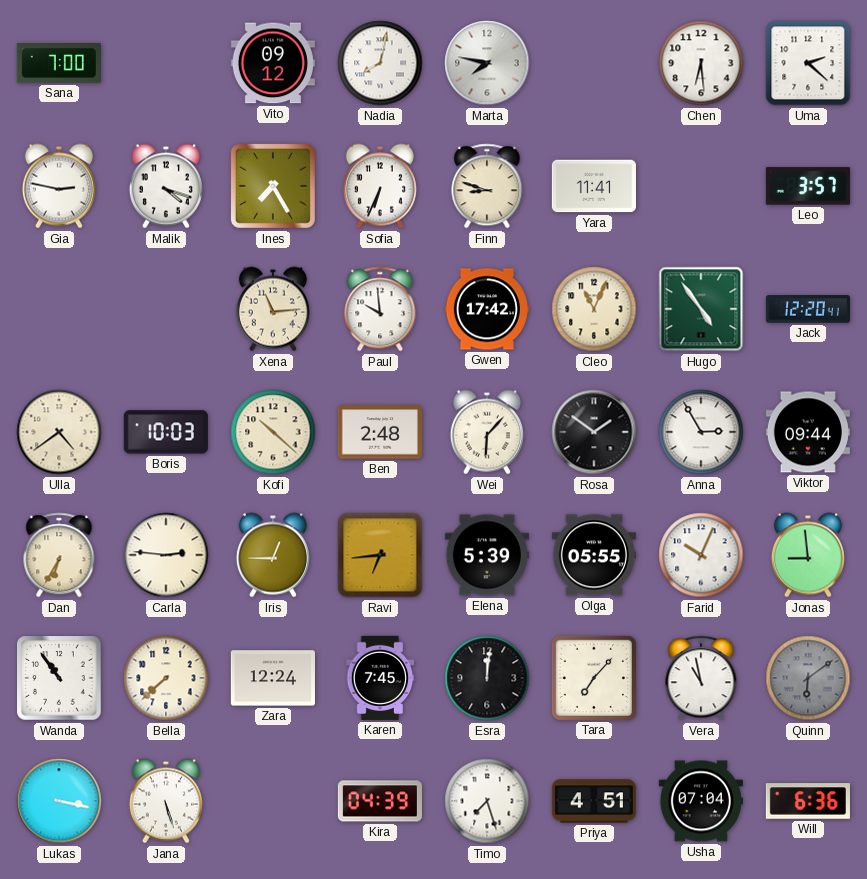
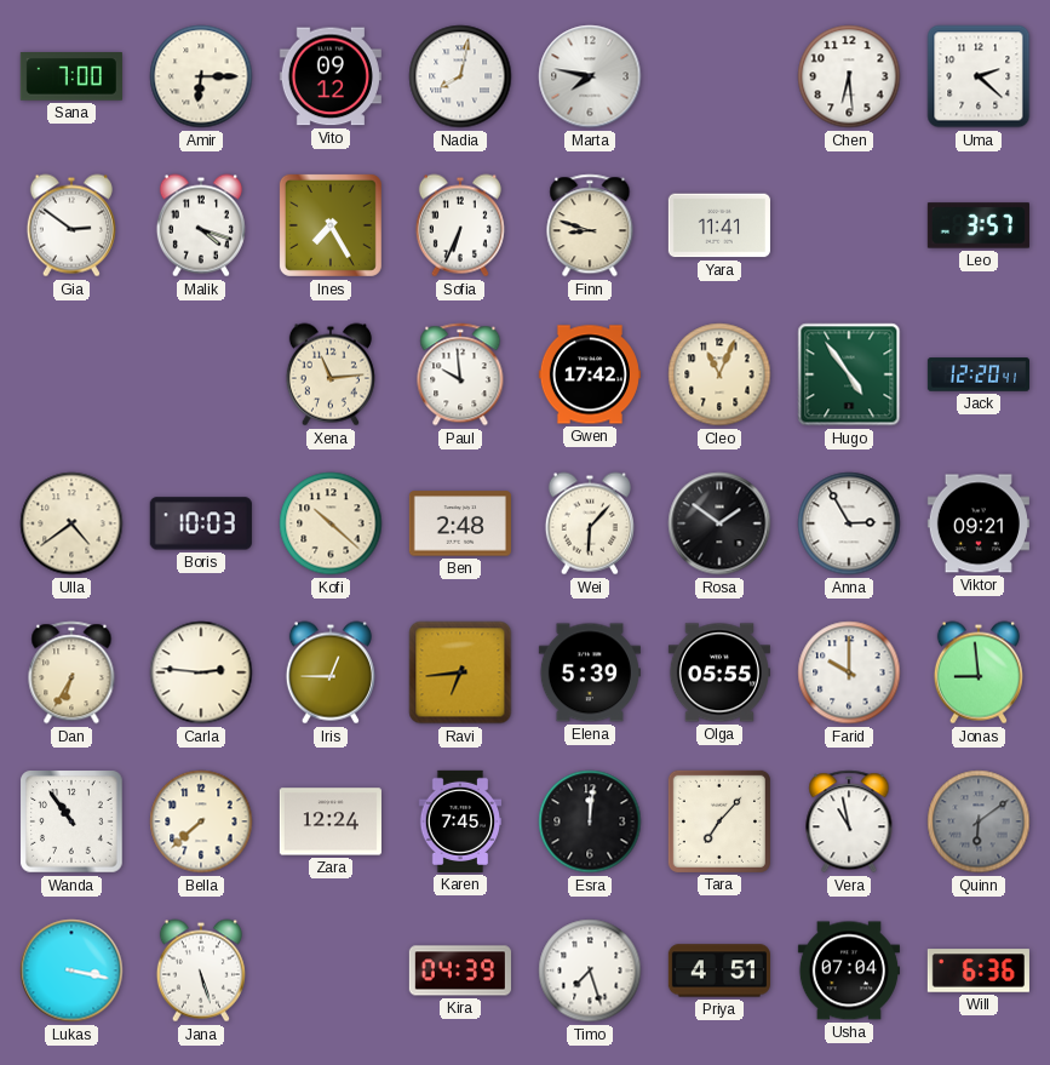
Amir: none -> 6:15
Gia: 2:47 -> 2:51
Viktor: 09:44 -> 09:21
Farid: 10:04 -> 10:00
